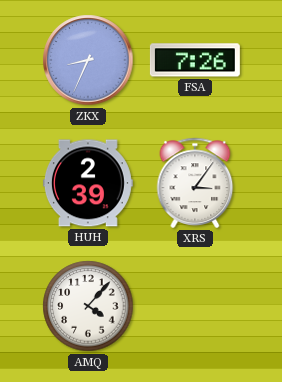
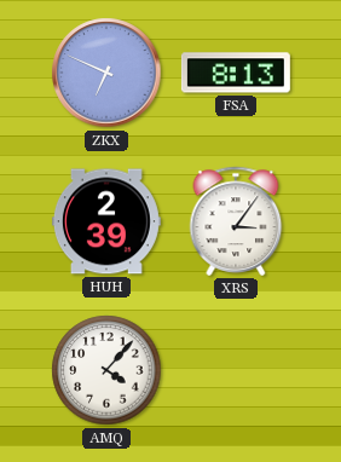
ZKX: 8:34 -> 6:49
FSA: 7:26 -> 8:13
